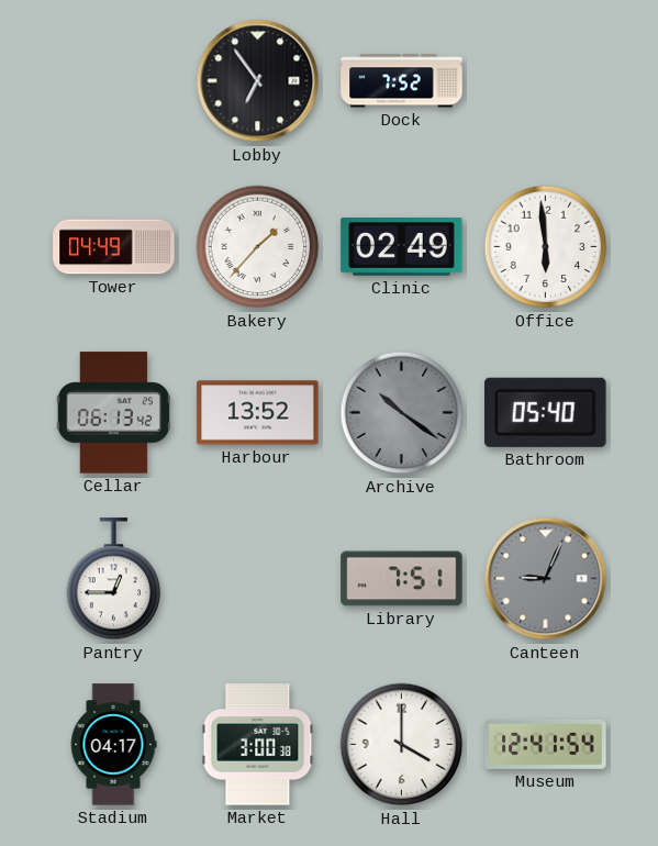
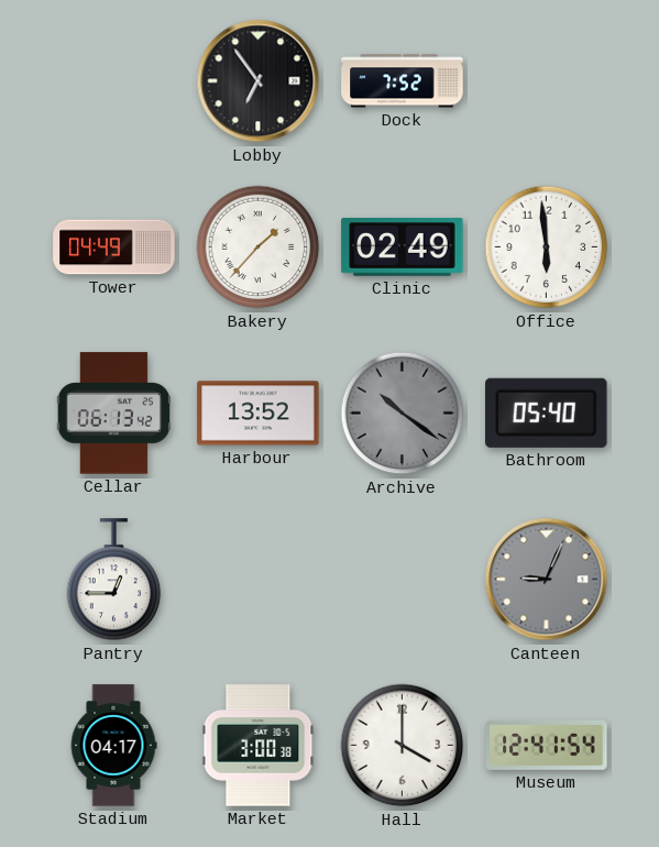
Library: 7:51 -> none
